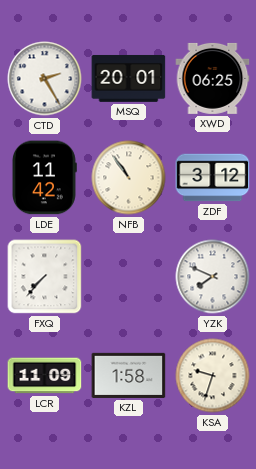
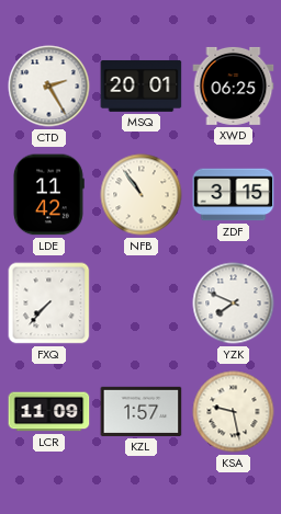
ZDF: 3:12 -> 3:15
KZL: 1:58 -> 1:57
KSA: 9:33 -> 9:28
